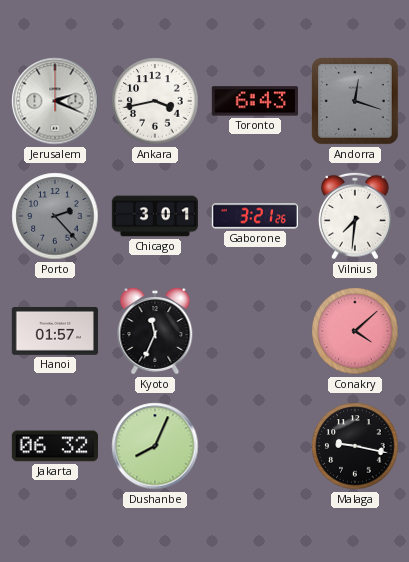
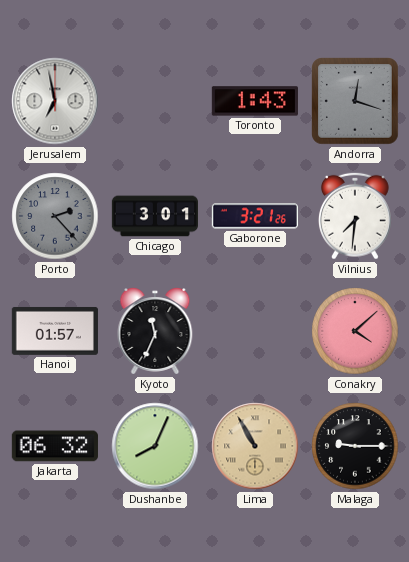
Jerusalem: 2:19 -> 6:58
Ankara: 3:43 -> none
Toronto: 6:43 -> 1:43
Lima: none -> 10:55
Malaga: 9:17 -> 9:15
